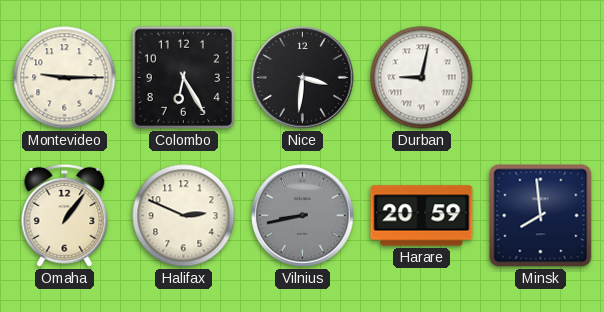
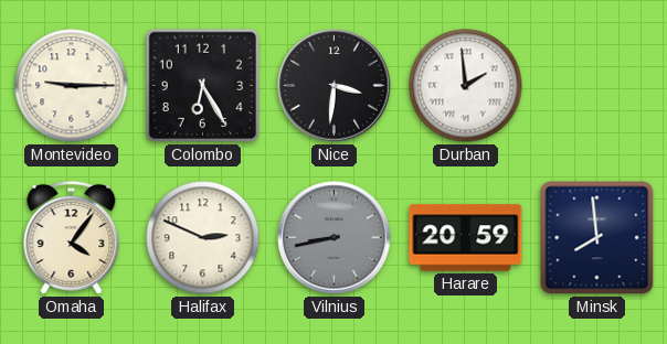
Durban: 9:02 -> 1:59
Omaha: 1:06 -> 4:06
